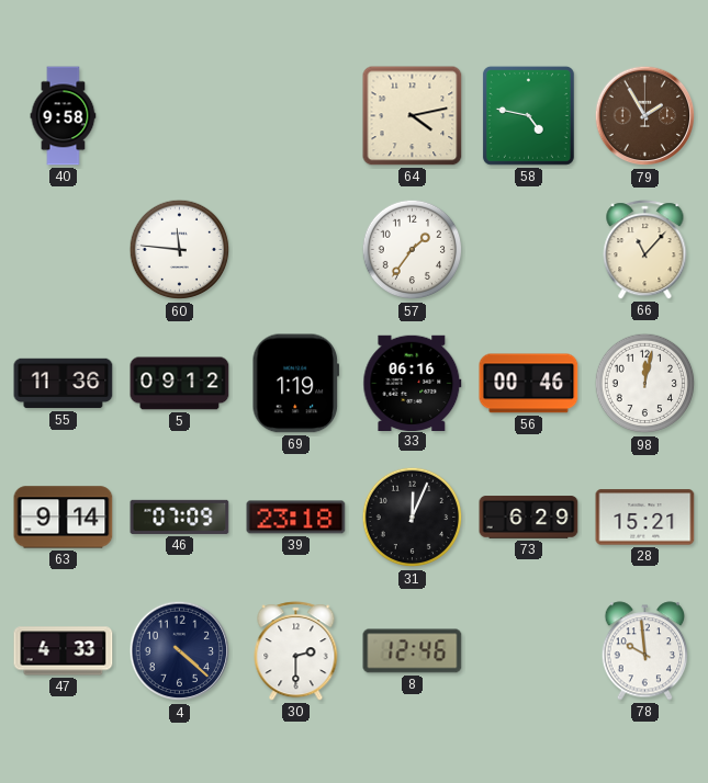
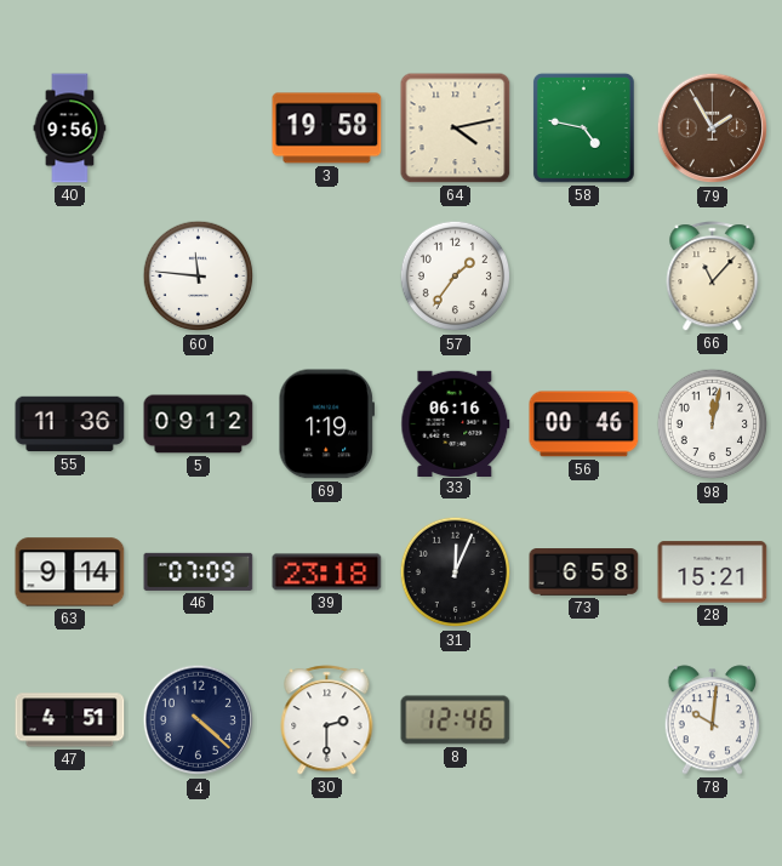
40: 9:58 -> 9:56
3: none -> 19:58
73: 6:29 -> 6:58
47: 4:33 -> 4:51
78: 9:59 -> 10:01
